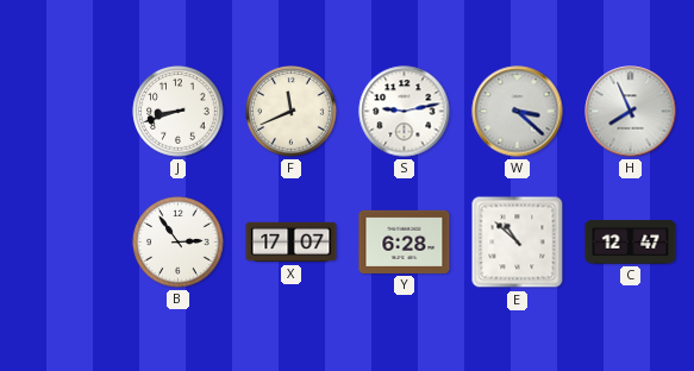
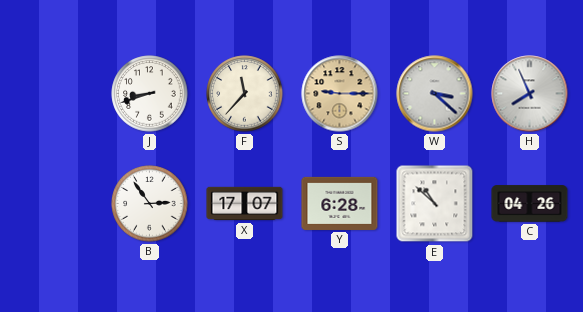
F: 11:41 -> 11:37
S: 9:13 -> 9:15
S dial: white -> champagne
C: 12:47 -> 04:26
